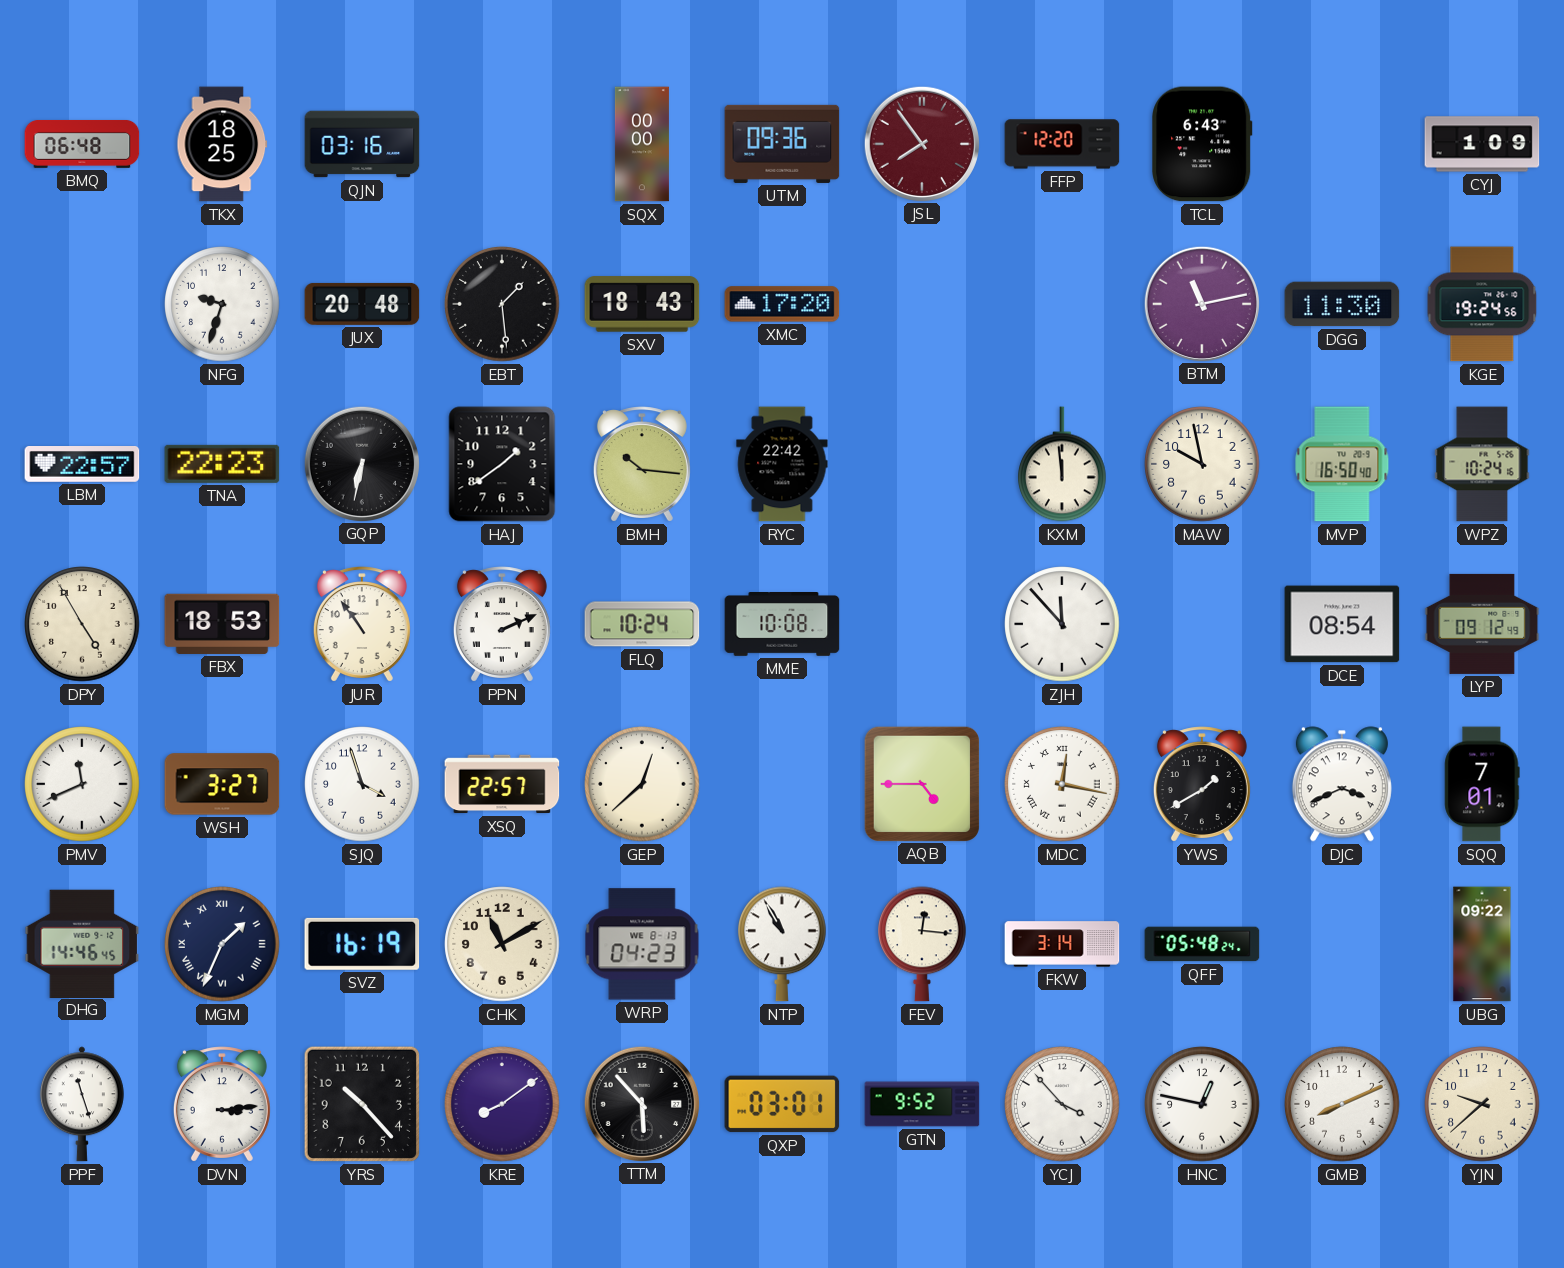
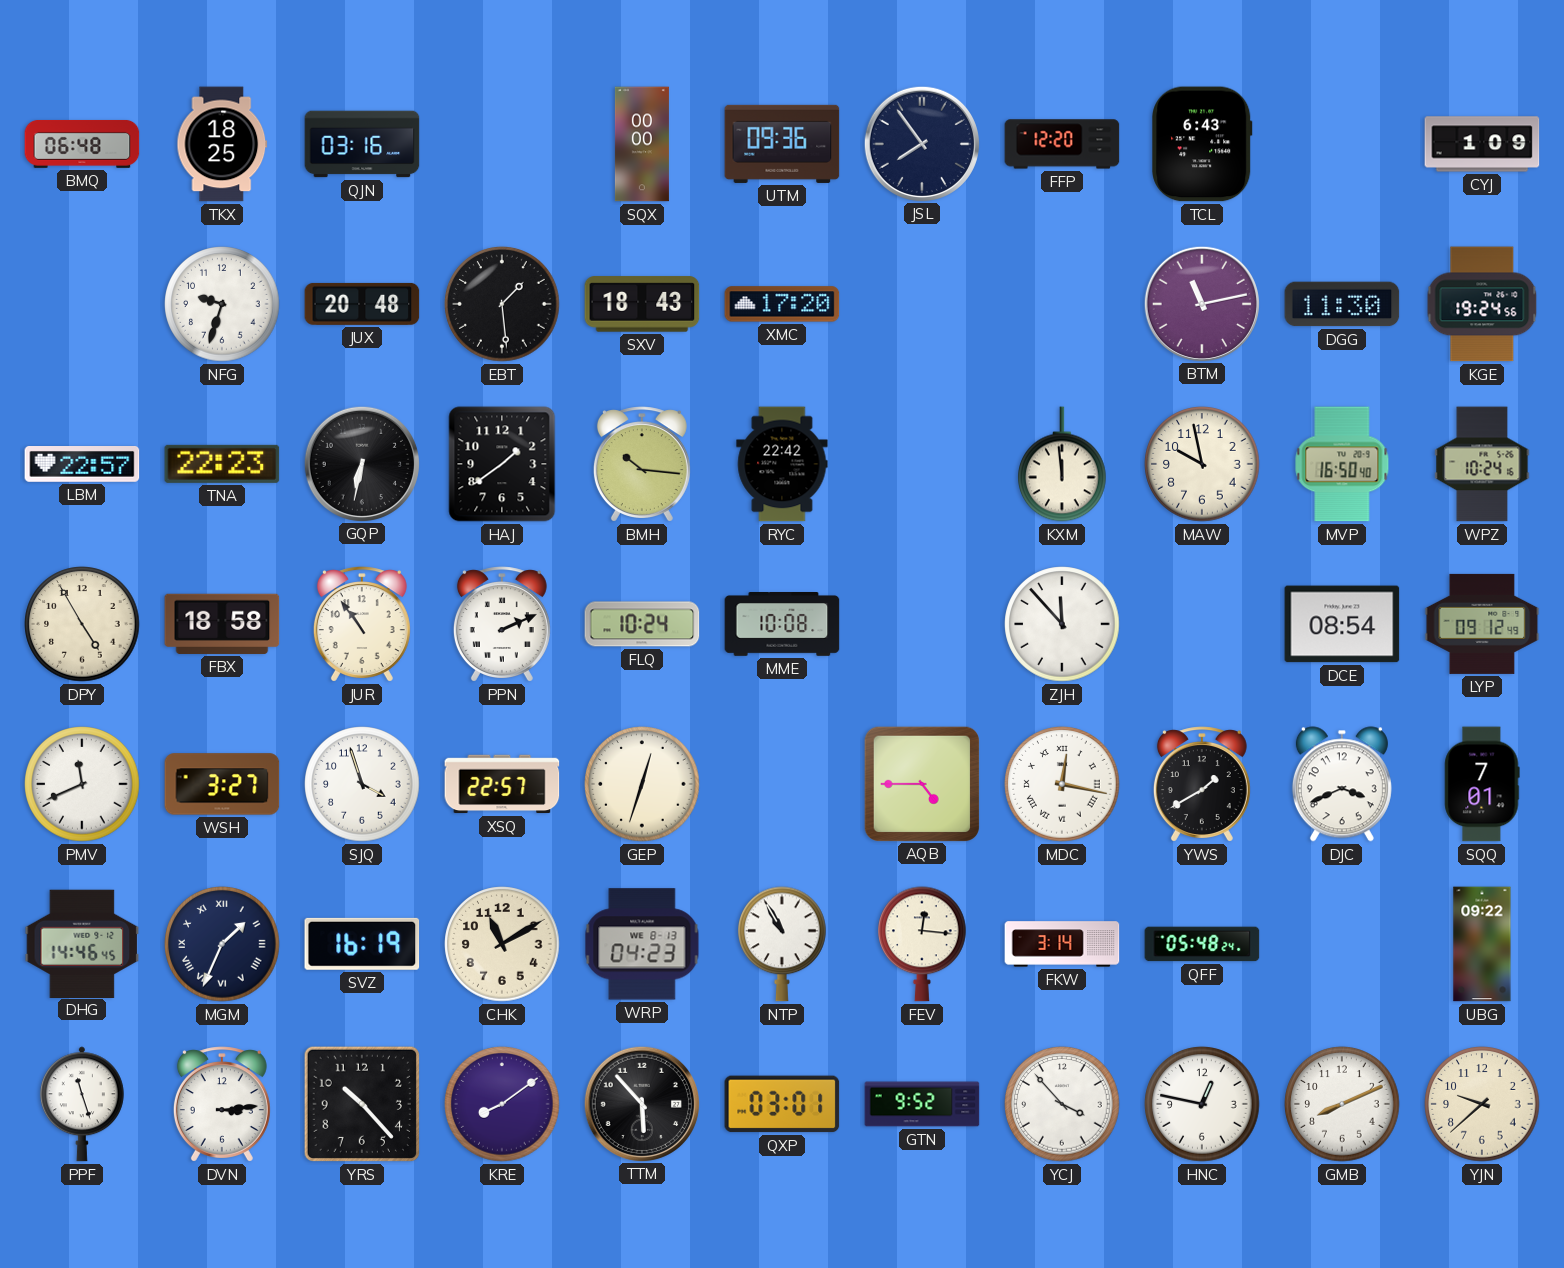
JSL dial: burgundy -> navy
FBX: 18:53 -> 18:58
GEP: 12:38 -> 12:33
